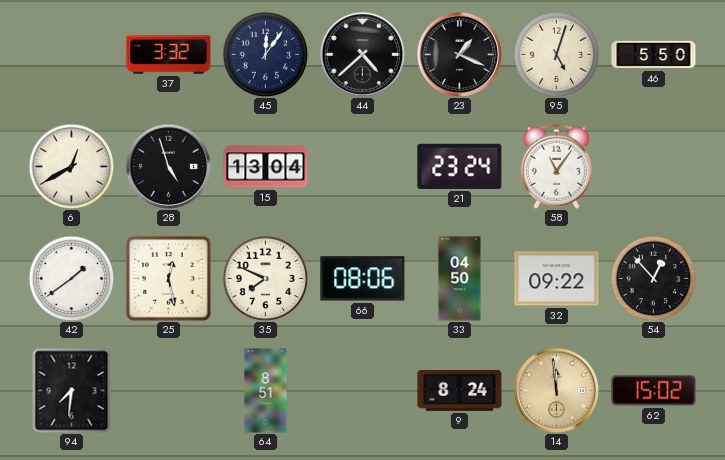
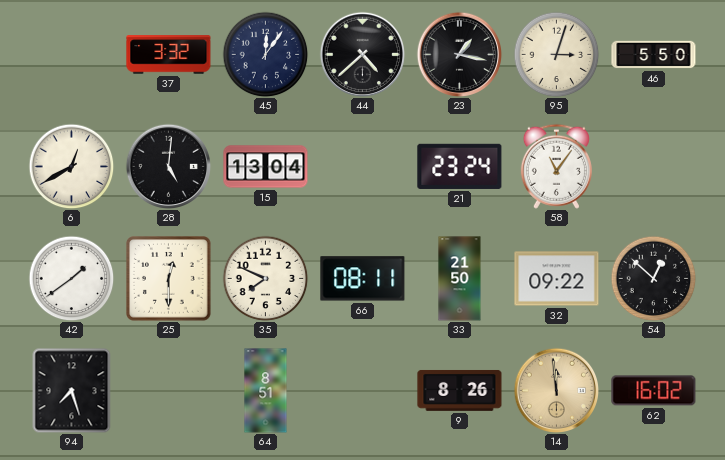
23: 1:19 -> 1:17
95: 5:03 -> 3:03
28: 4:57 -> 5:01
25: 12:28 -> 12:30
66: 08:06 -> 08:11
33: 04:50 -> 21:50
54: 12:53 -> 12:52
94: 7:31 -> 7:27
9: 8:24 -> 8:26
62: 15:02 -> 16:02
